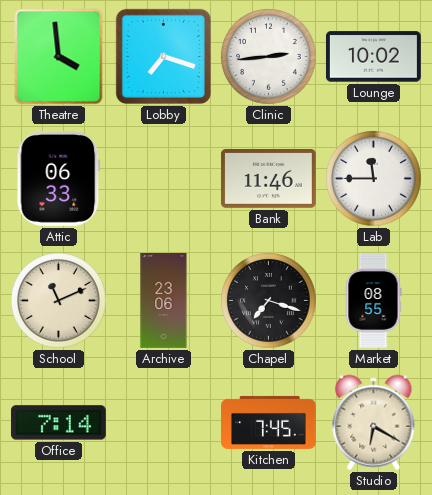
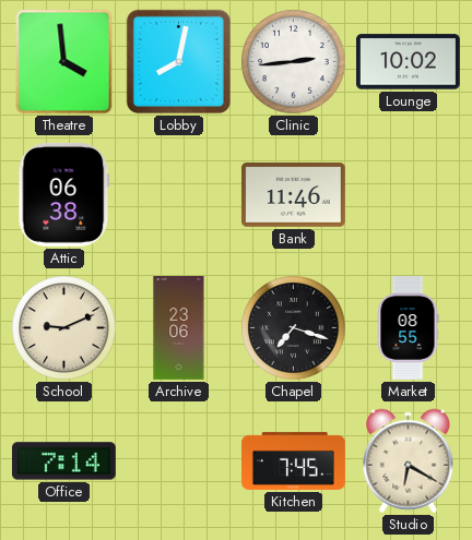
Lobby: 7:18 -> 8:02
Attic: 06:33 -> 06:38
Lab: 11:45 -> none
School: 11:11 -> 9:11
